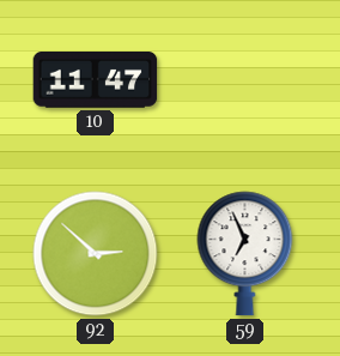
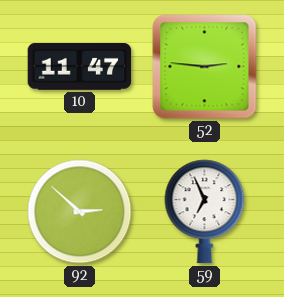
52: none -> 2:46
